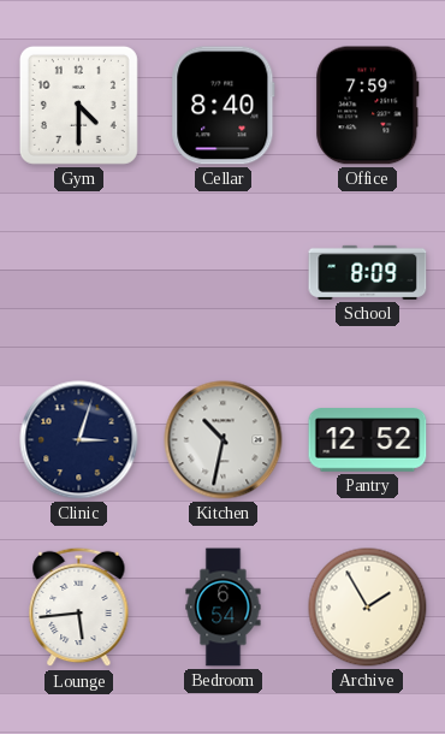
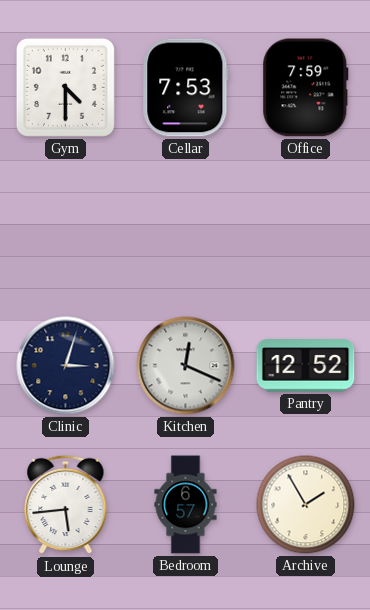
Cellar: 8:40 -> 7:53
School: 8:09 -> none
Kitchen: 10:32 -> 12:19
Bedroom: 6:54 -> 6:57
